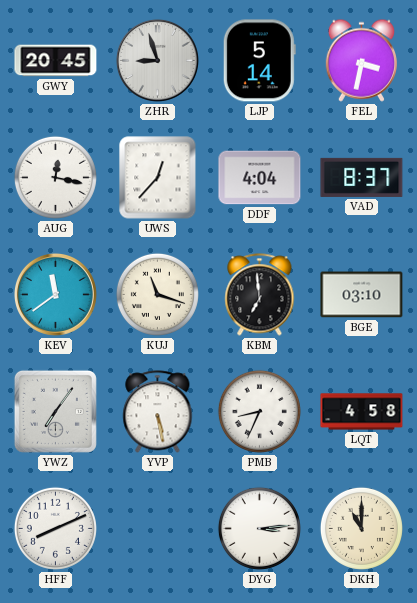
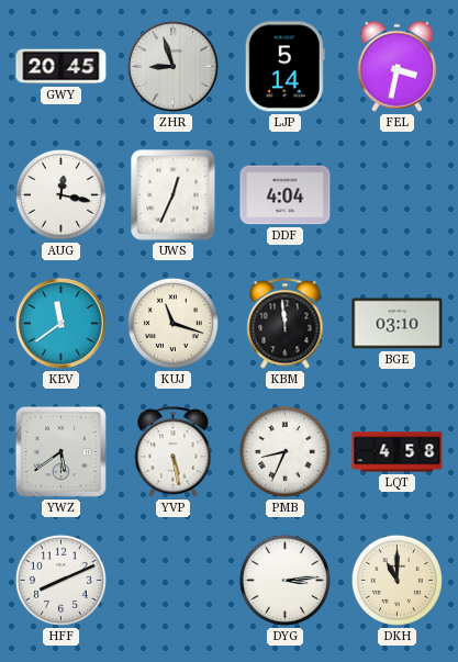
UWS: 12:37 -> 12:34
VAD: 8:37 -> none
KBM: 6:59 -> 11:59
YWZ: 7:06 -> 5:39
